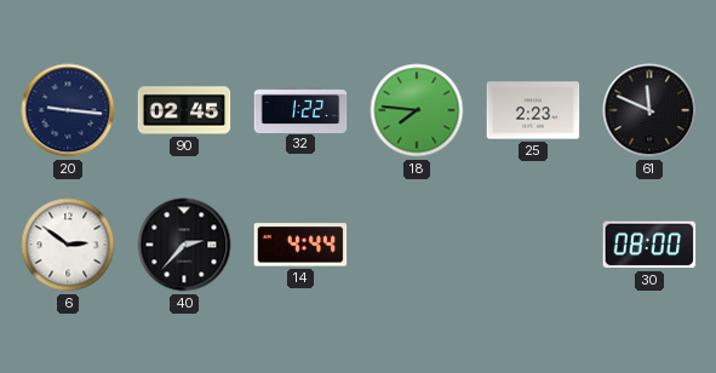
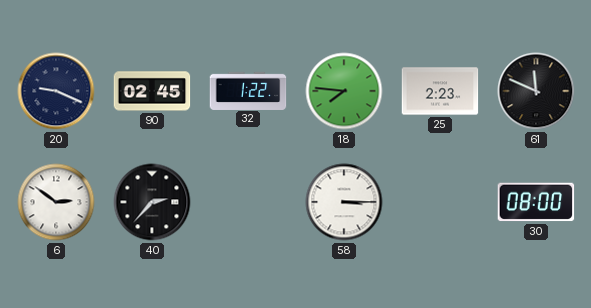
20: 9:16 -> 9:19
14: 4:44 -> none
58: none -> 3:15
